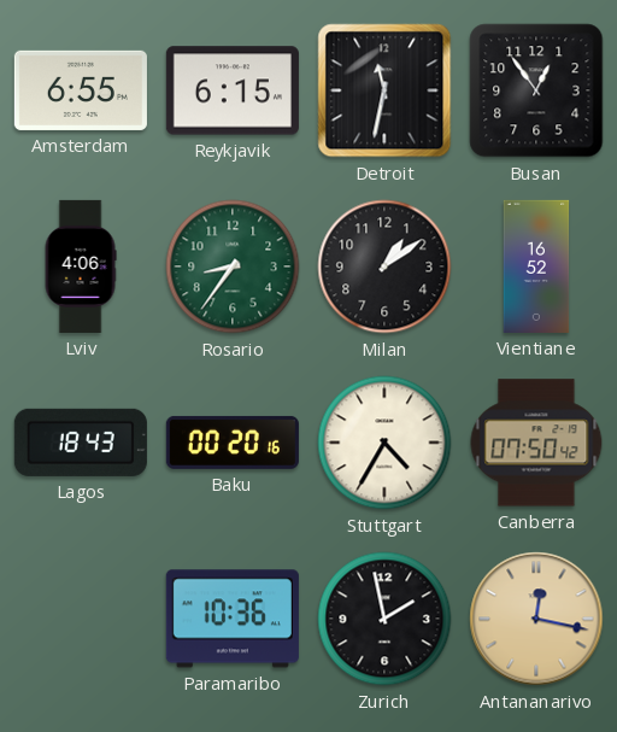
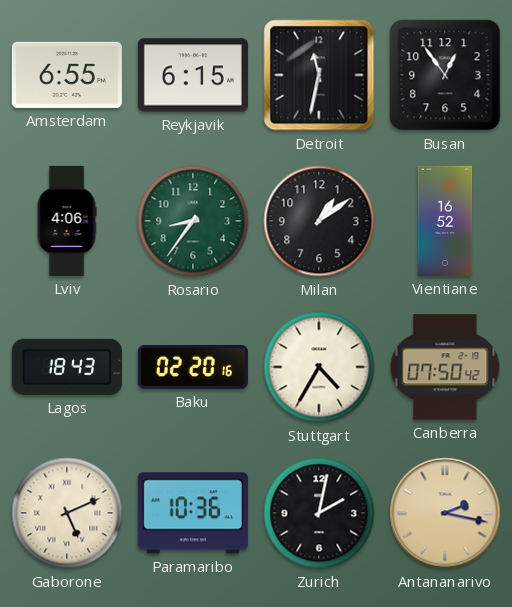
Baku: 00:20 -> 02:20
Gaborone: none -> 5:11
Zurich: 1:58 -> 2:02
Antananarivo: 12:17 -> 2:17
